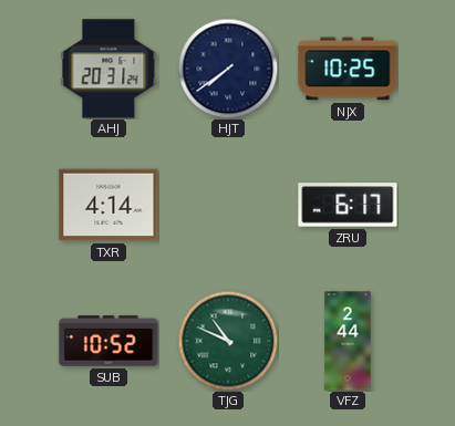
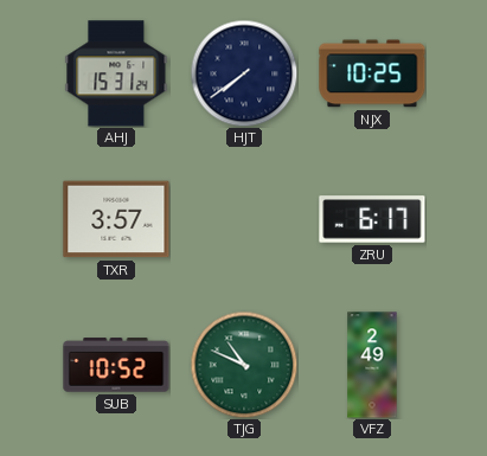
AHJ: 20:31 -> 15:31
TXR: 4:14 -> 3:57
VFZ: 2:44 -> 2:49
